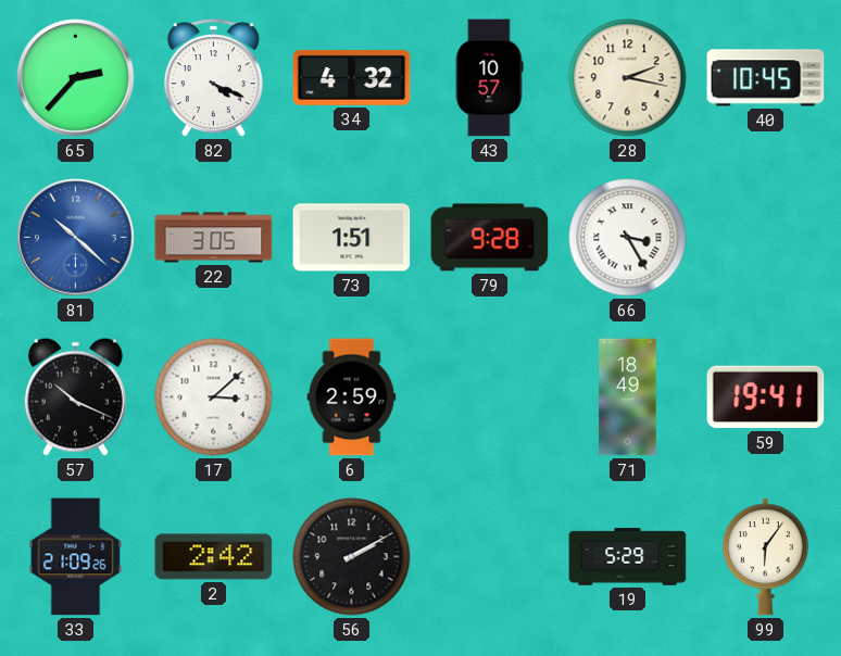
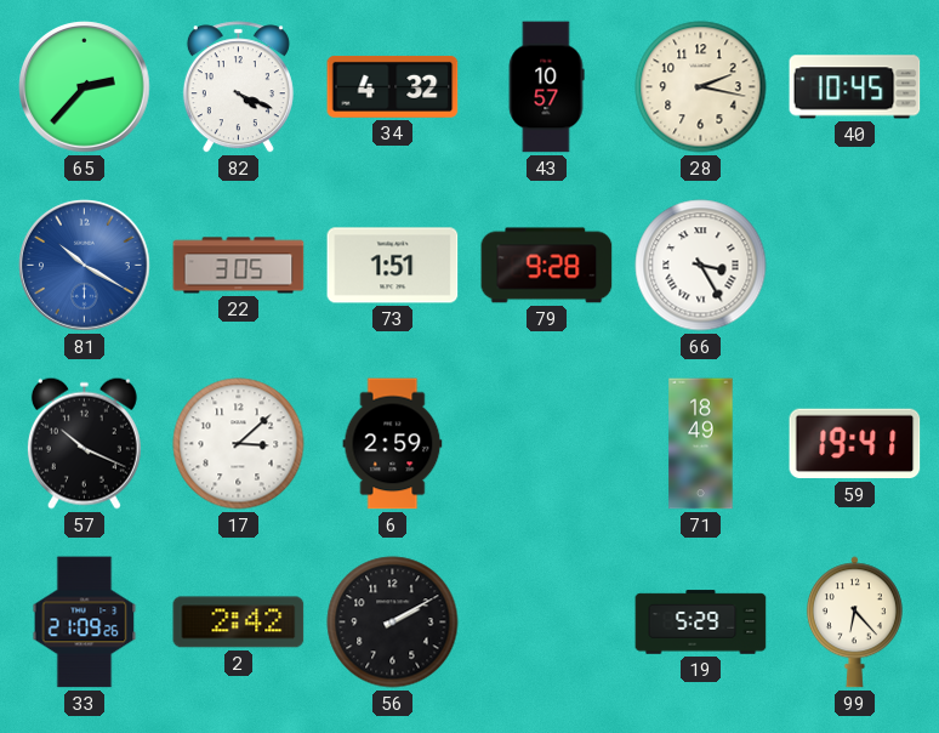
81: 10:22 -> 10:20
99: 6:06 -> 6:23
